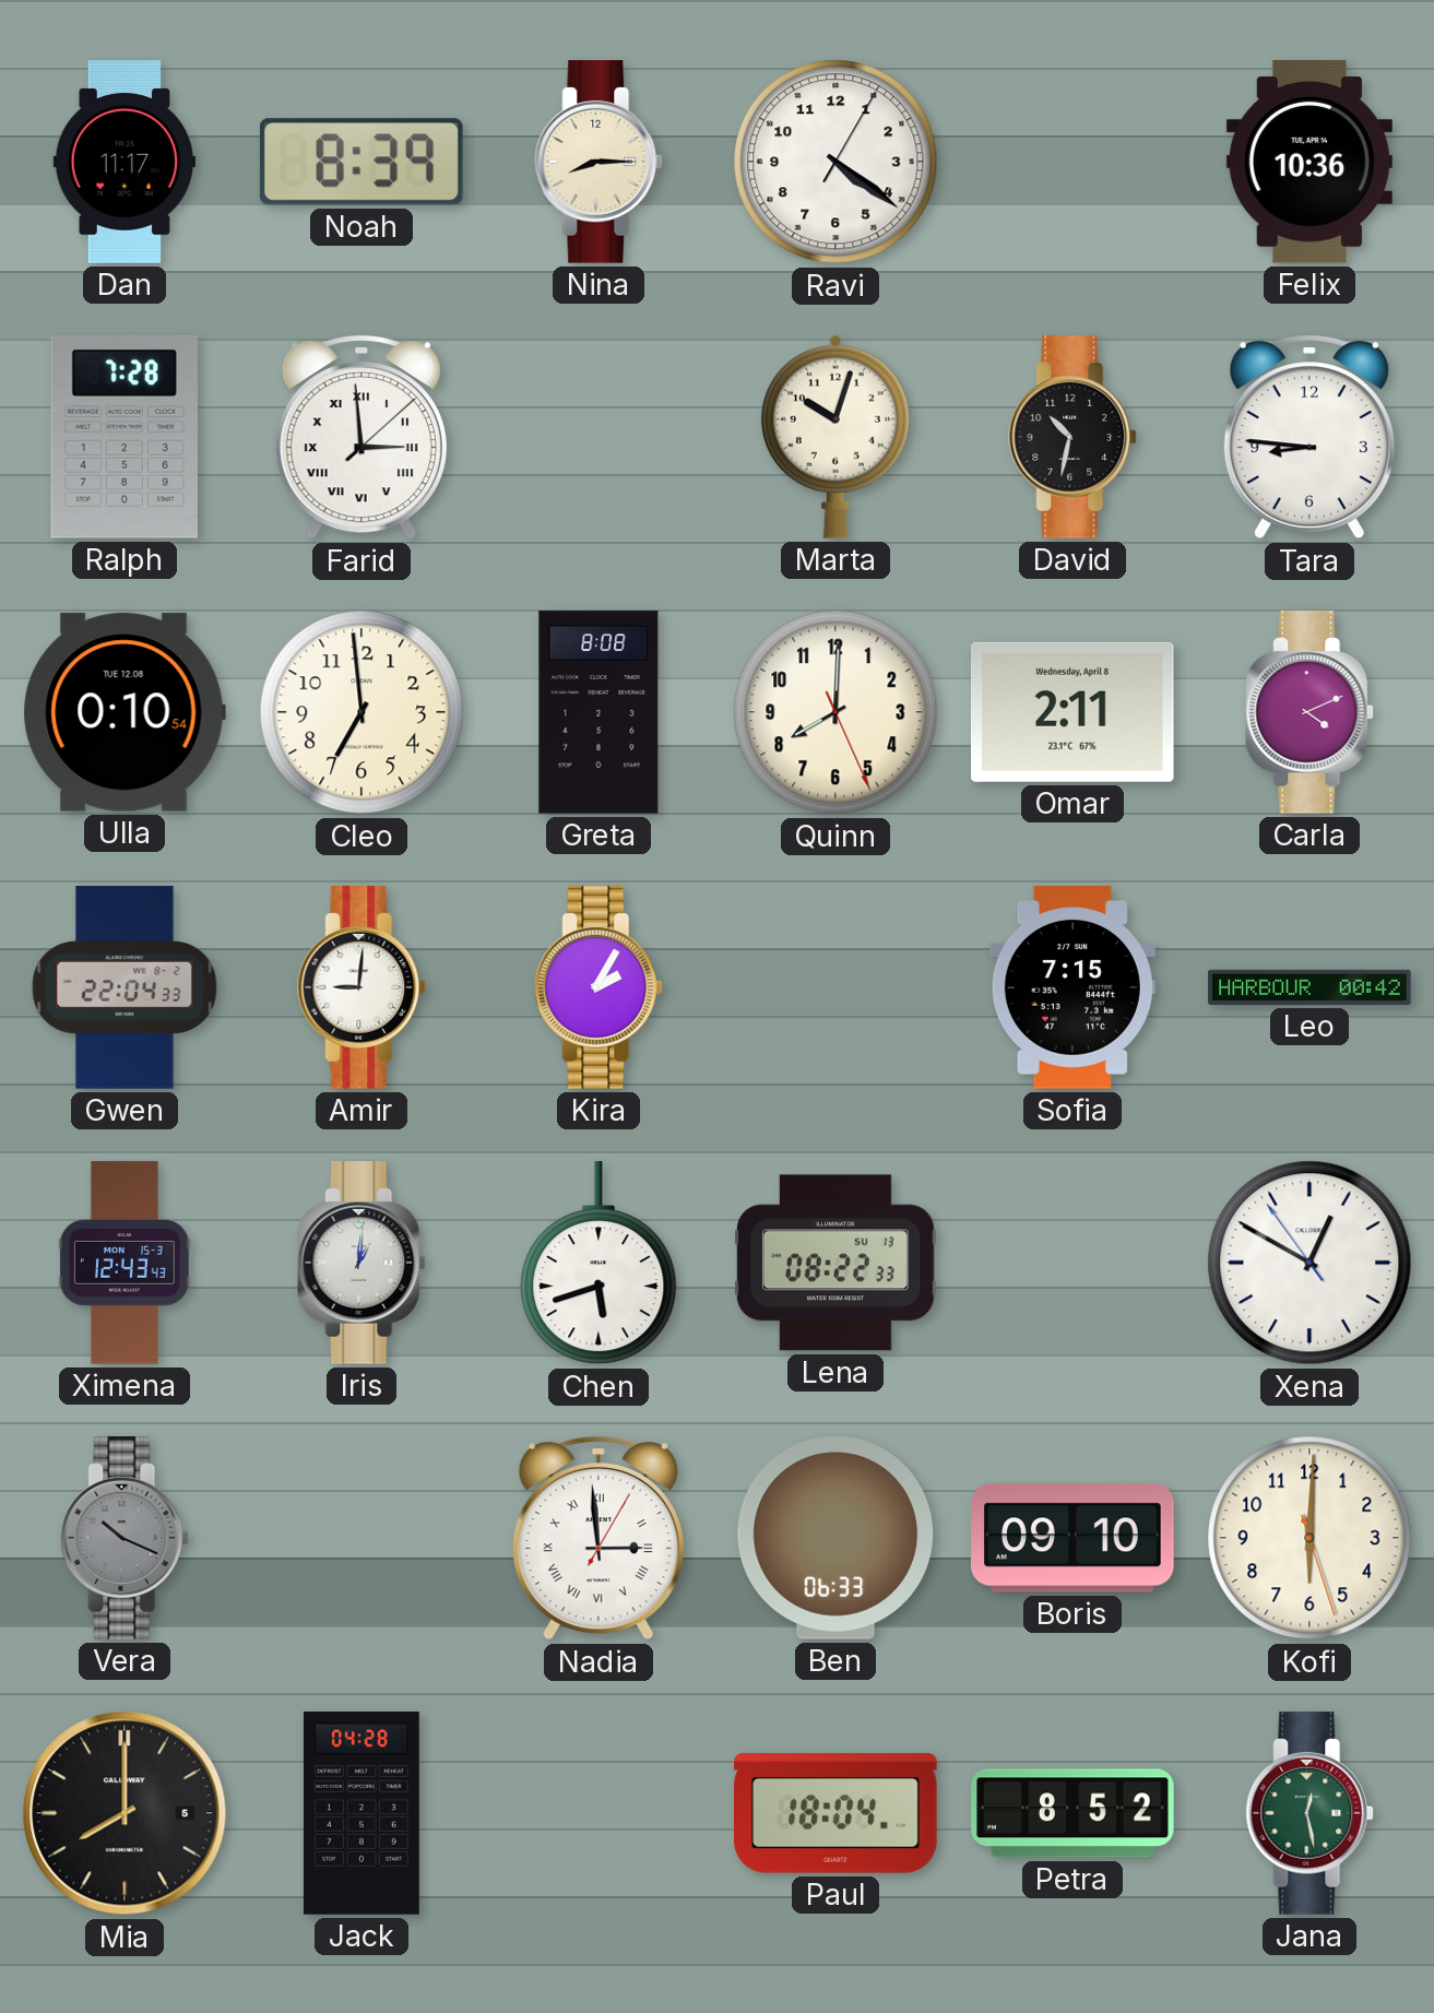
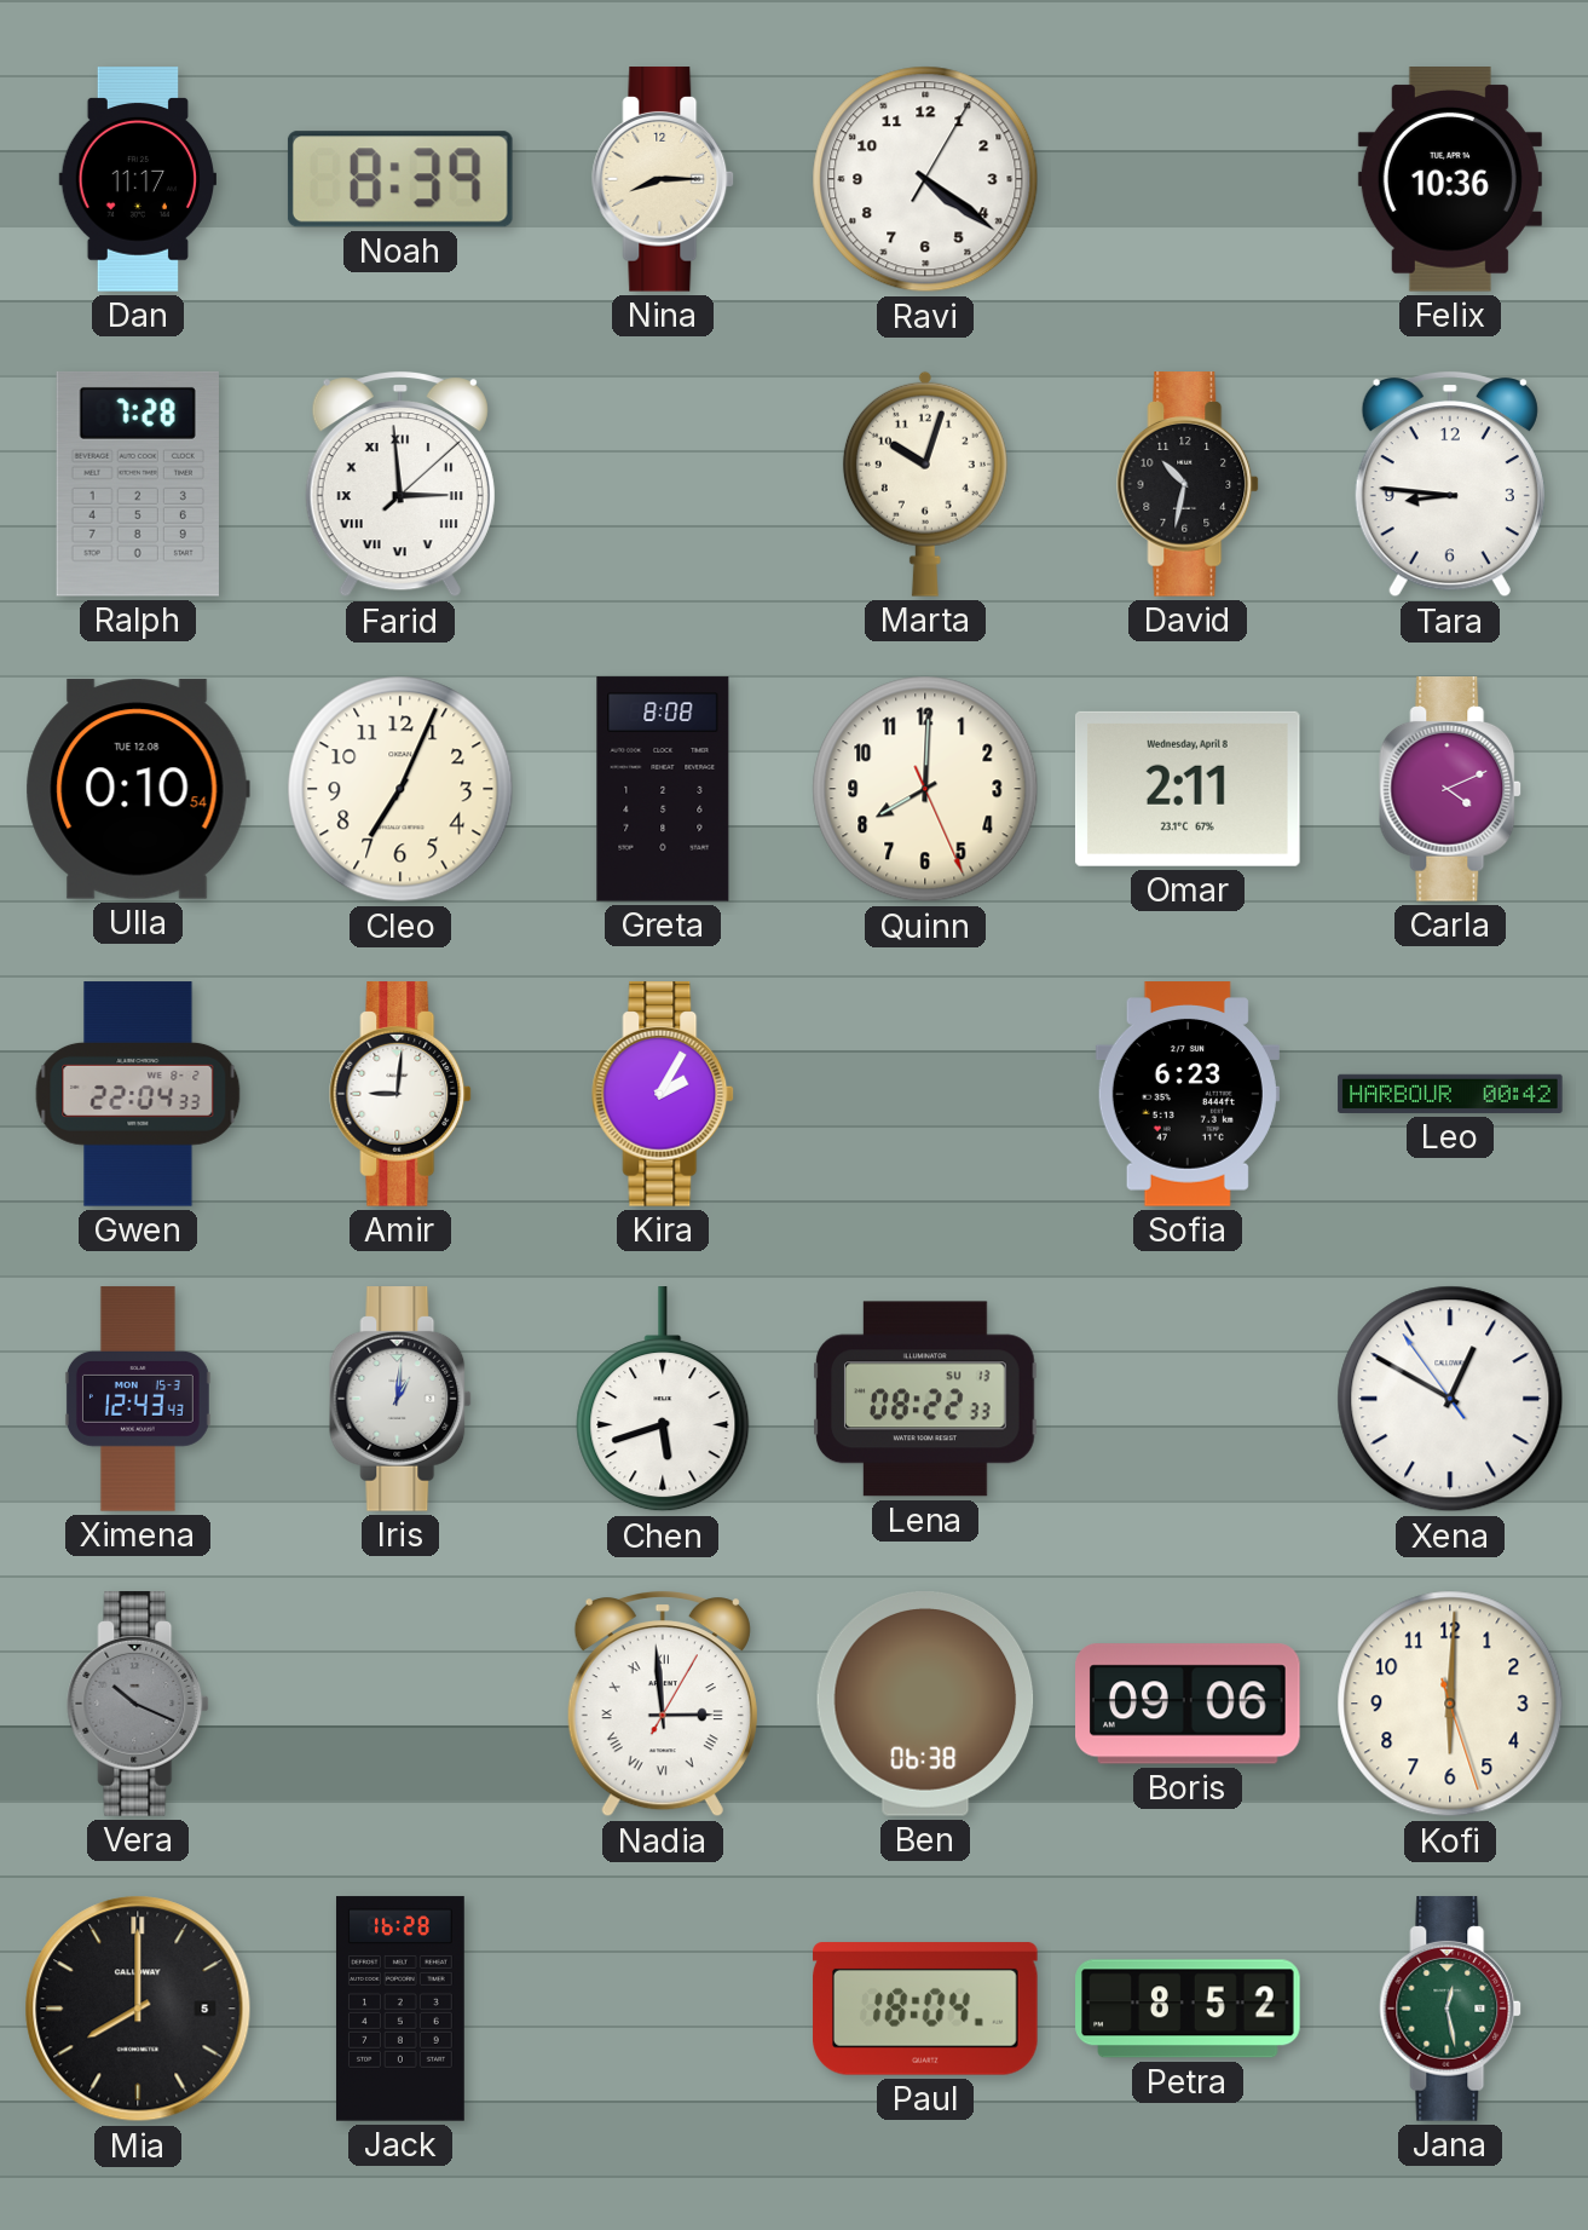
Cleo: 6:59 -> 7:04
Sofia: 7:15 -> 6:23
Ben: 06:33 -> 06:38
Boris: 09:10 -> 09:06
Jack: 04:28 -> 16:28
